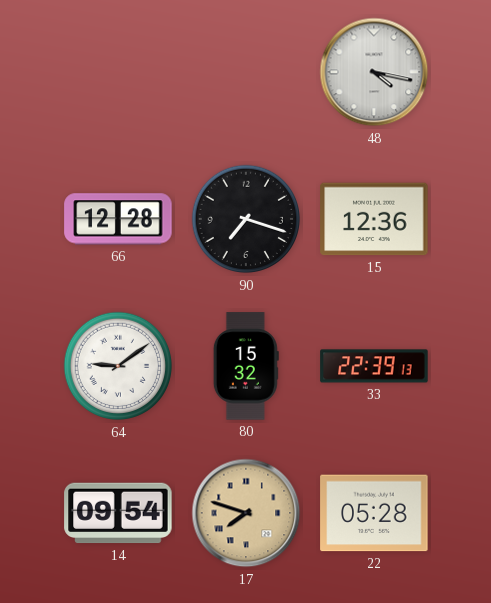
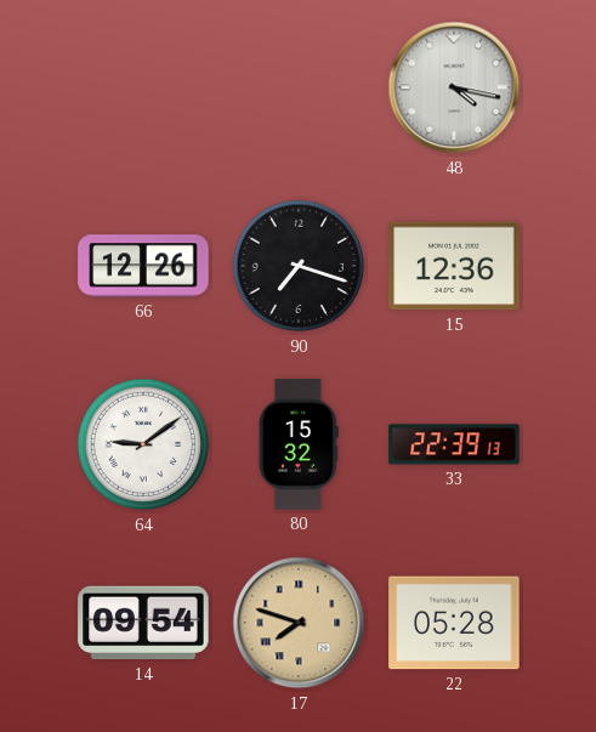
66: 12:28 -> 12:26
